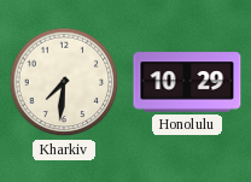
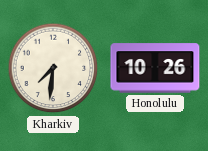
Honolulu: 10:29 -> 10:26
